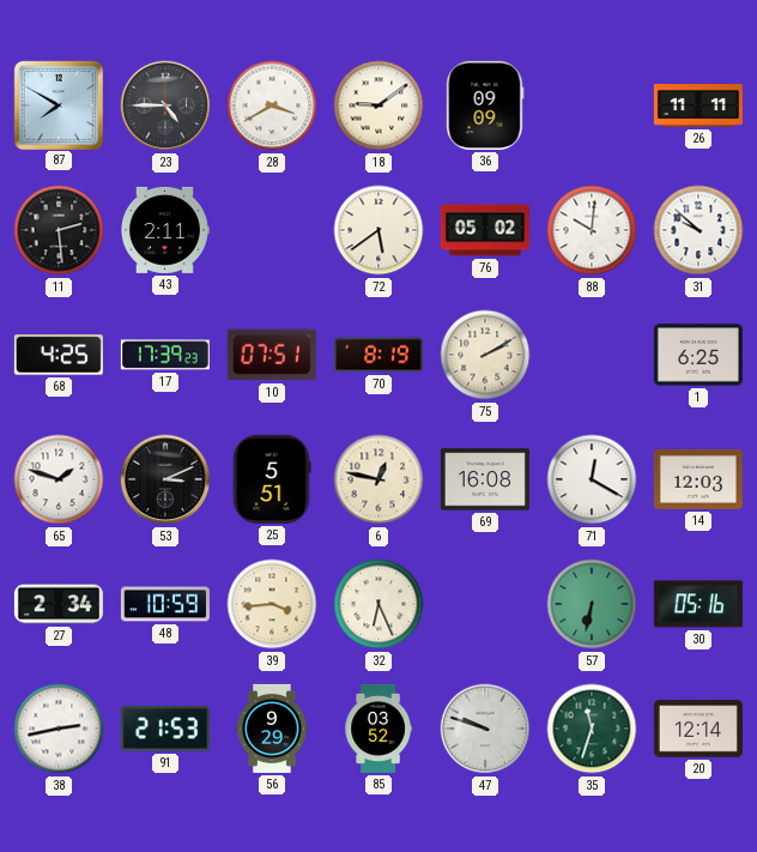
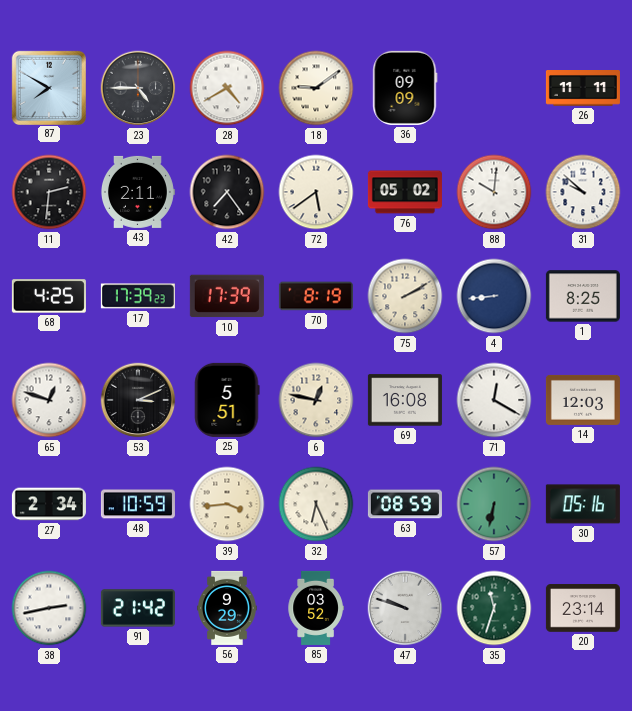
28: 3:40 -> 4:40
11: 2:29 -> 2:31
42: none -> 7:24
10: 07:51 -> 17:39
4: none -> 8:44
1: 6:25 -> 8:25
65: 1:48 -> 12:48
63: none -> 08:59
91: 21:53 -> 21:42
20: 12:14 -> 23:14
